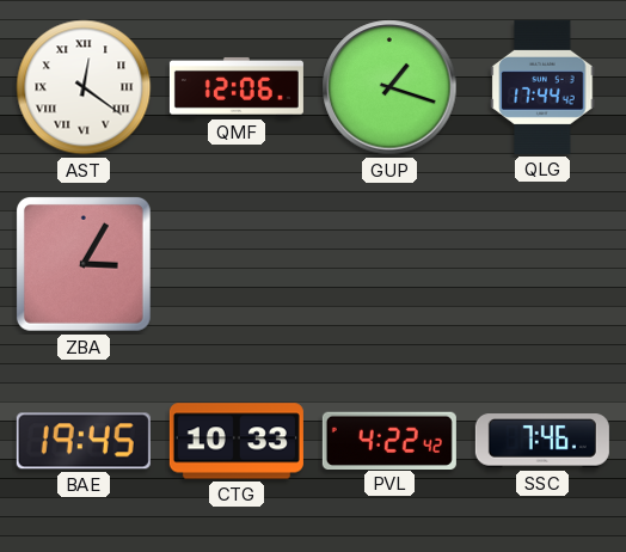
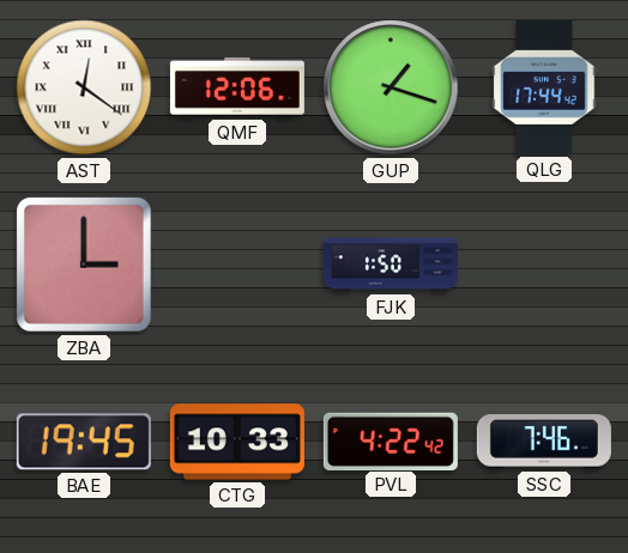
ZBA: 3:05 -> 3:00
FJK: none -> 1:50
